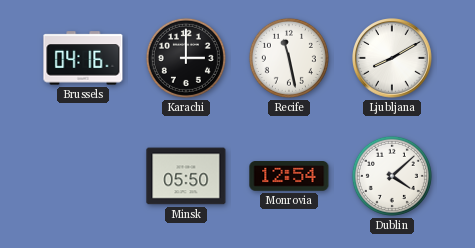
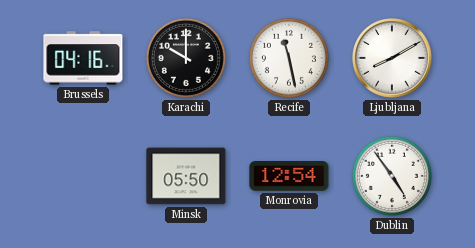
Karachi: 3:00 -> 10:00
Dublin: 4:08 -> 4:54
